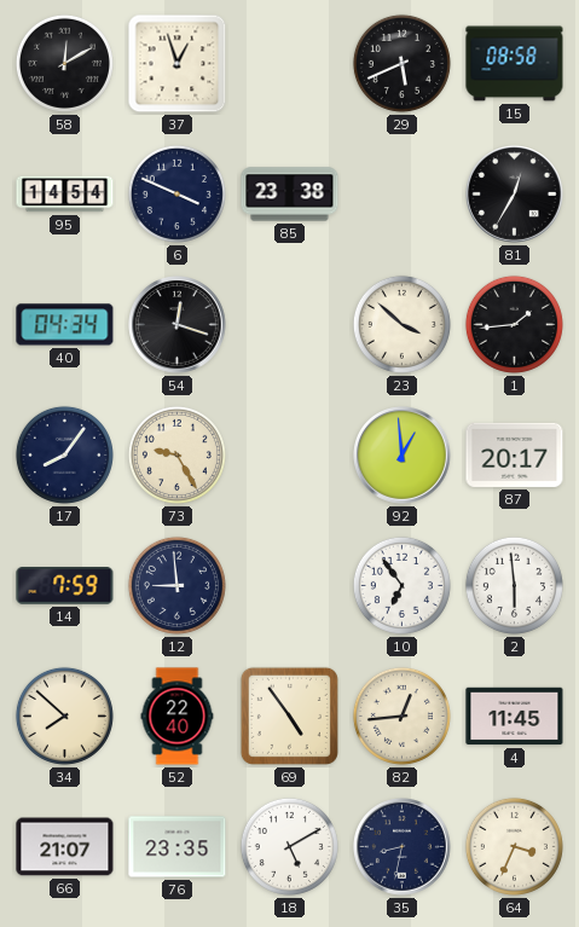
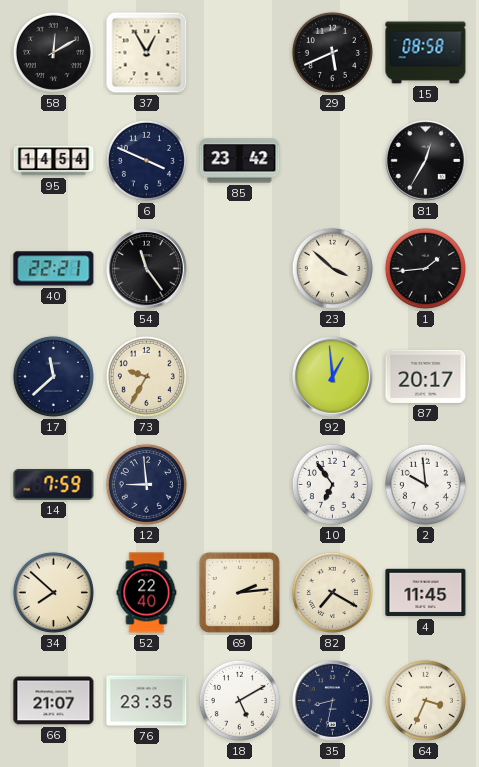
37: 12:57 -> 12:55
85: 23:38 -> 23:42
40: 04:34 -> 22:21
54: 12:18 -> 11:24
17: 8:06 -> 11:38
73: 9:25 -> 9:35
2: 5:59 -> 9:59
69: 4:54 -> 2:14
82: 12:44 -> 7:20
